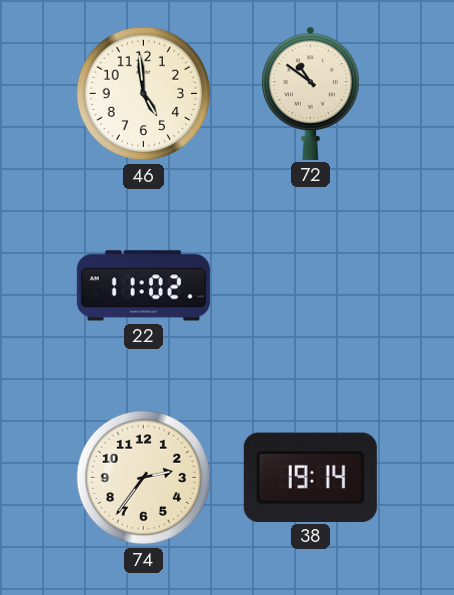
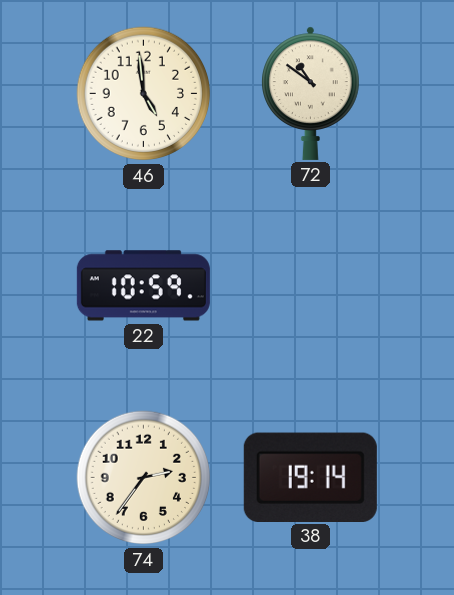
22: 11:02 -> 10:59
